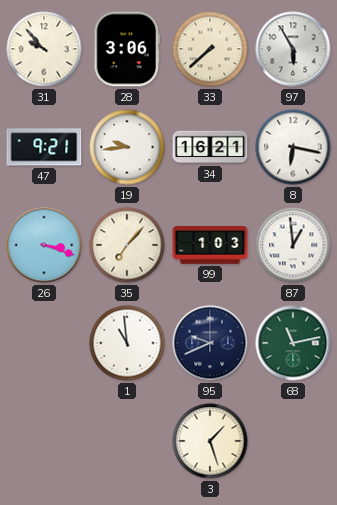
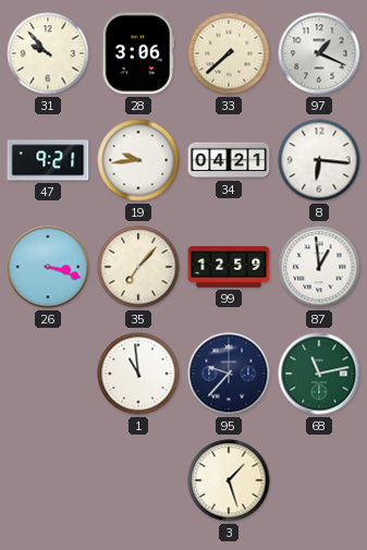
97: 5:55 -> 1:19
34: 16:21 -> 04:21
8: 6:17 -> 6:16
99: 1:03 -> 12:59
95: 9:41 -> 9:37
